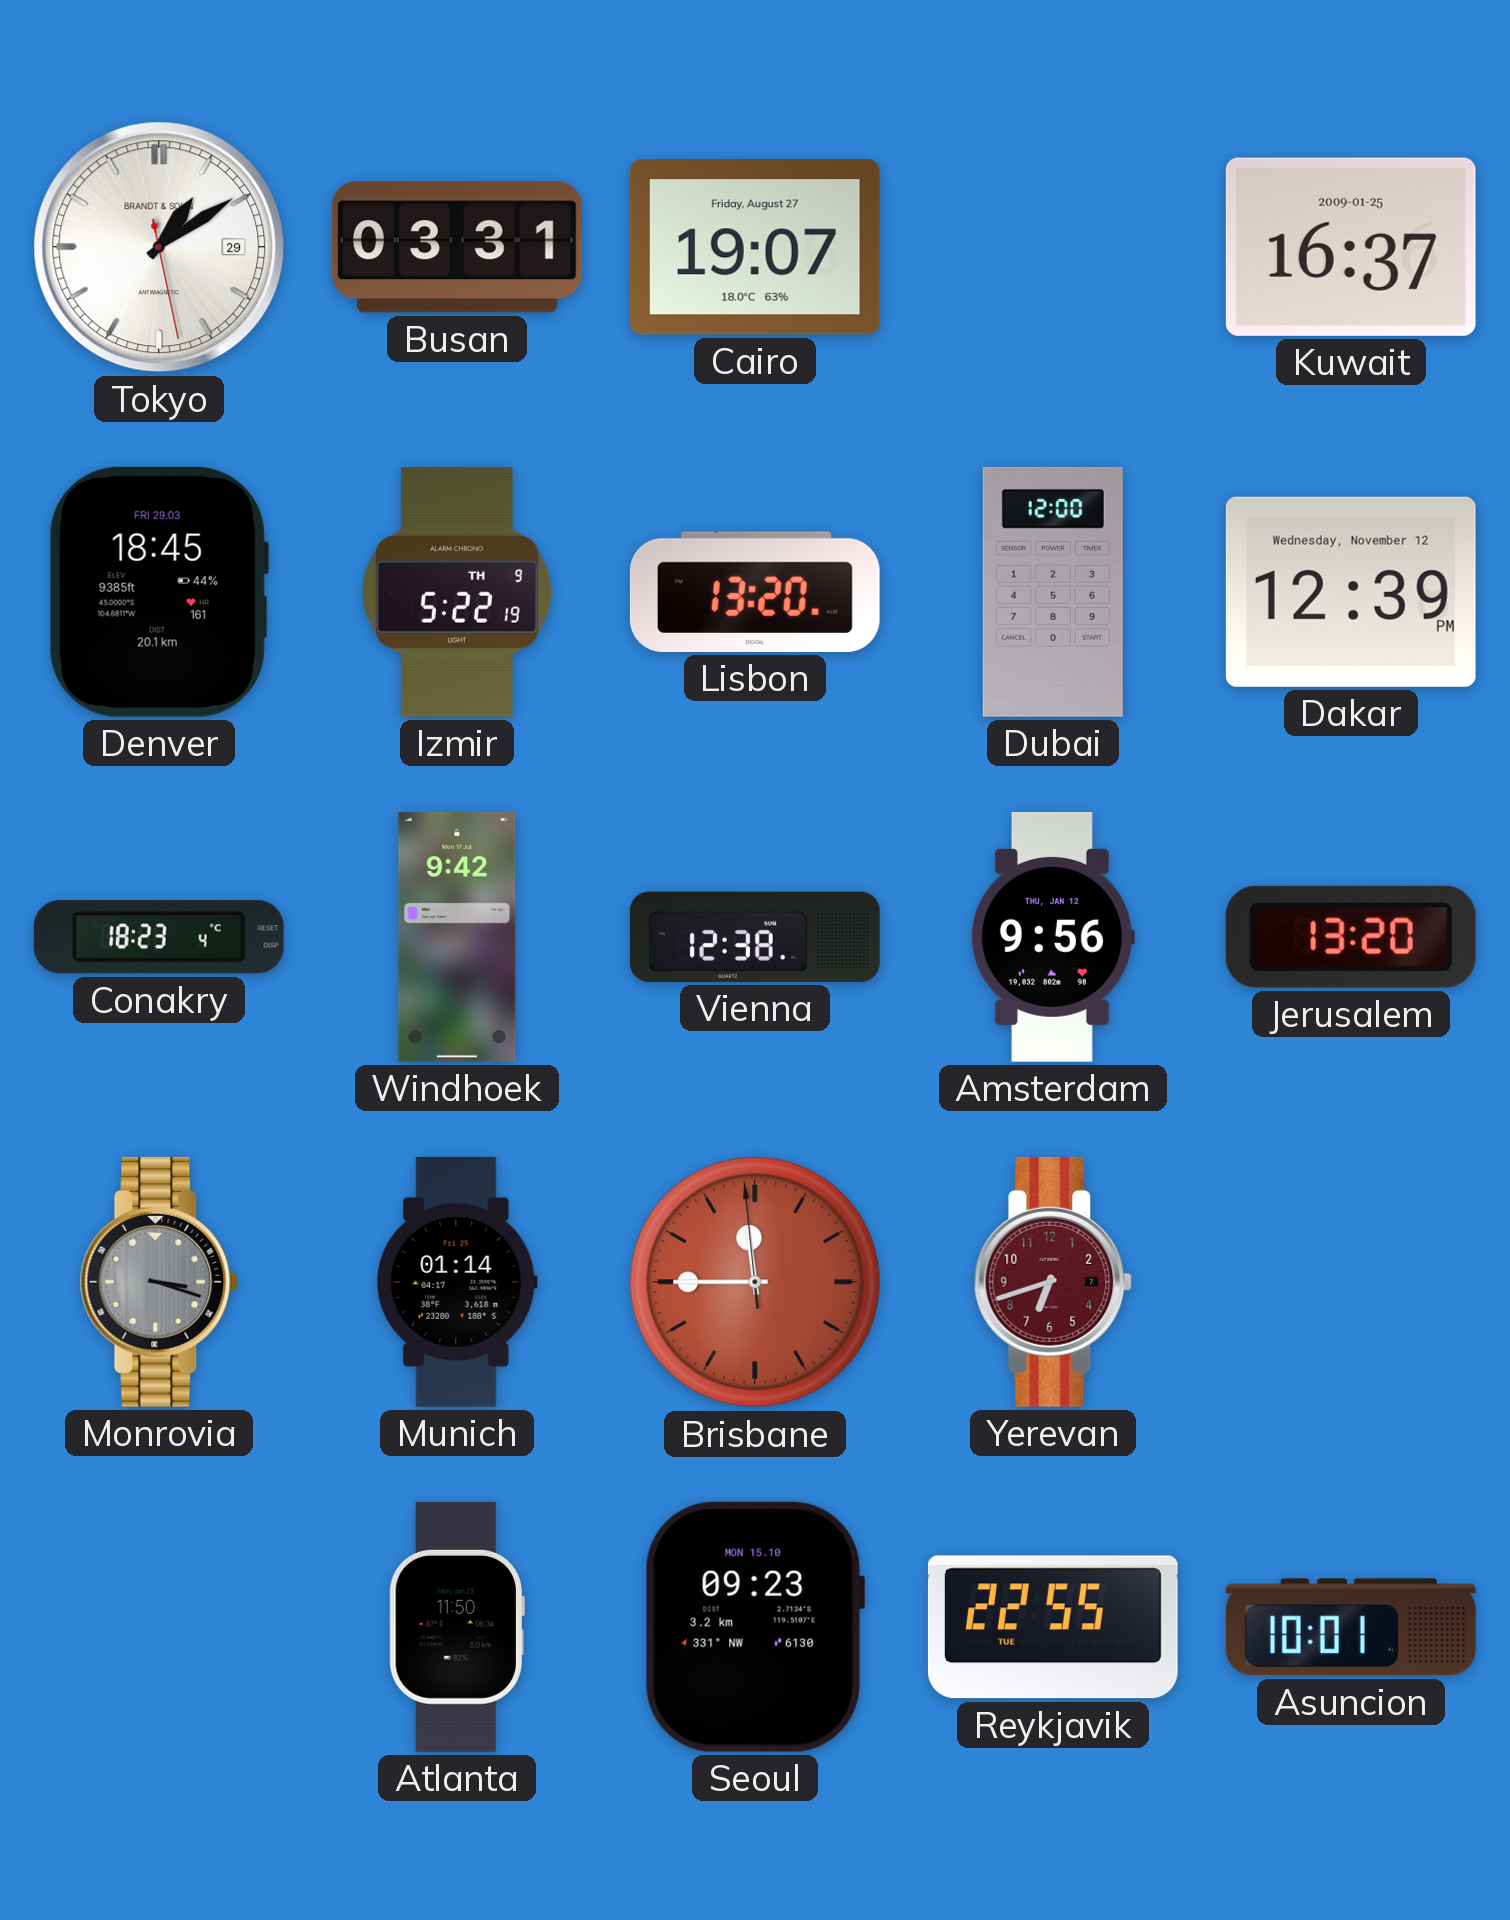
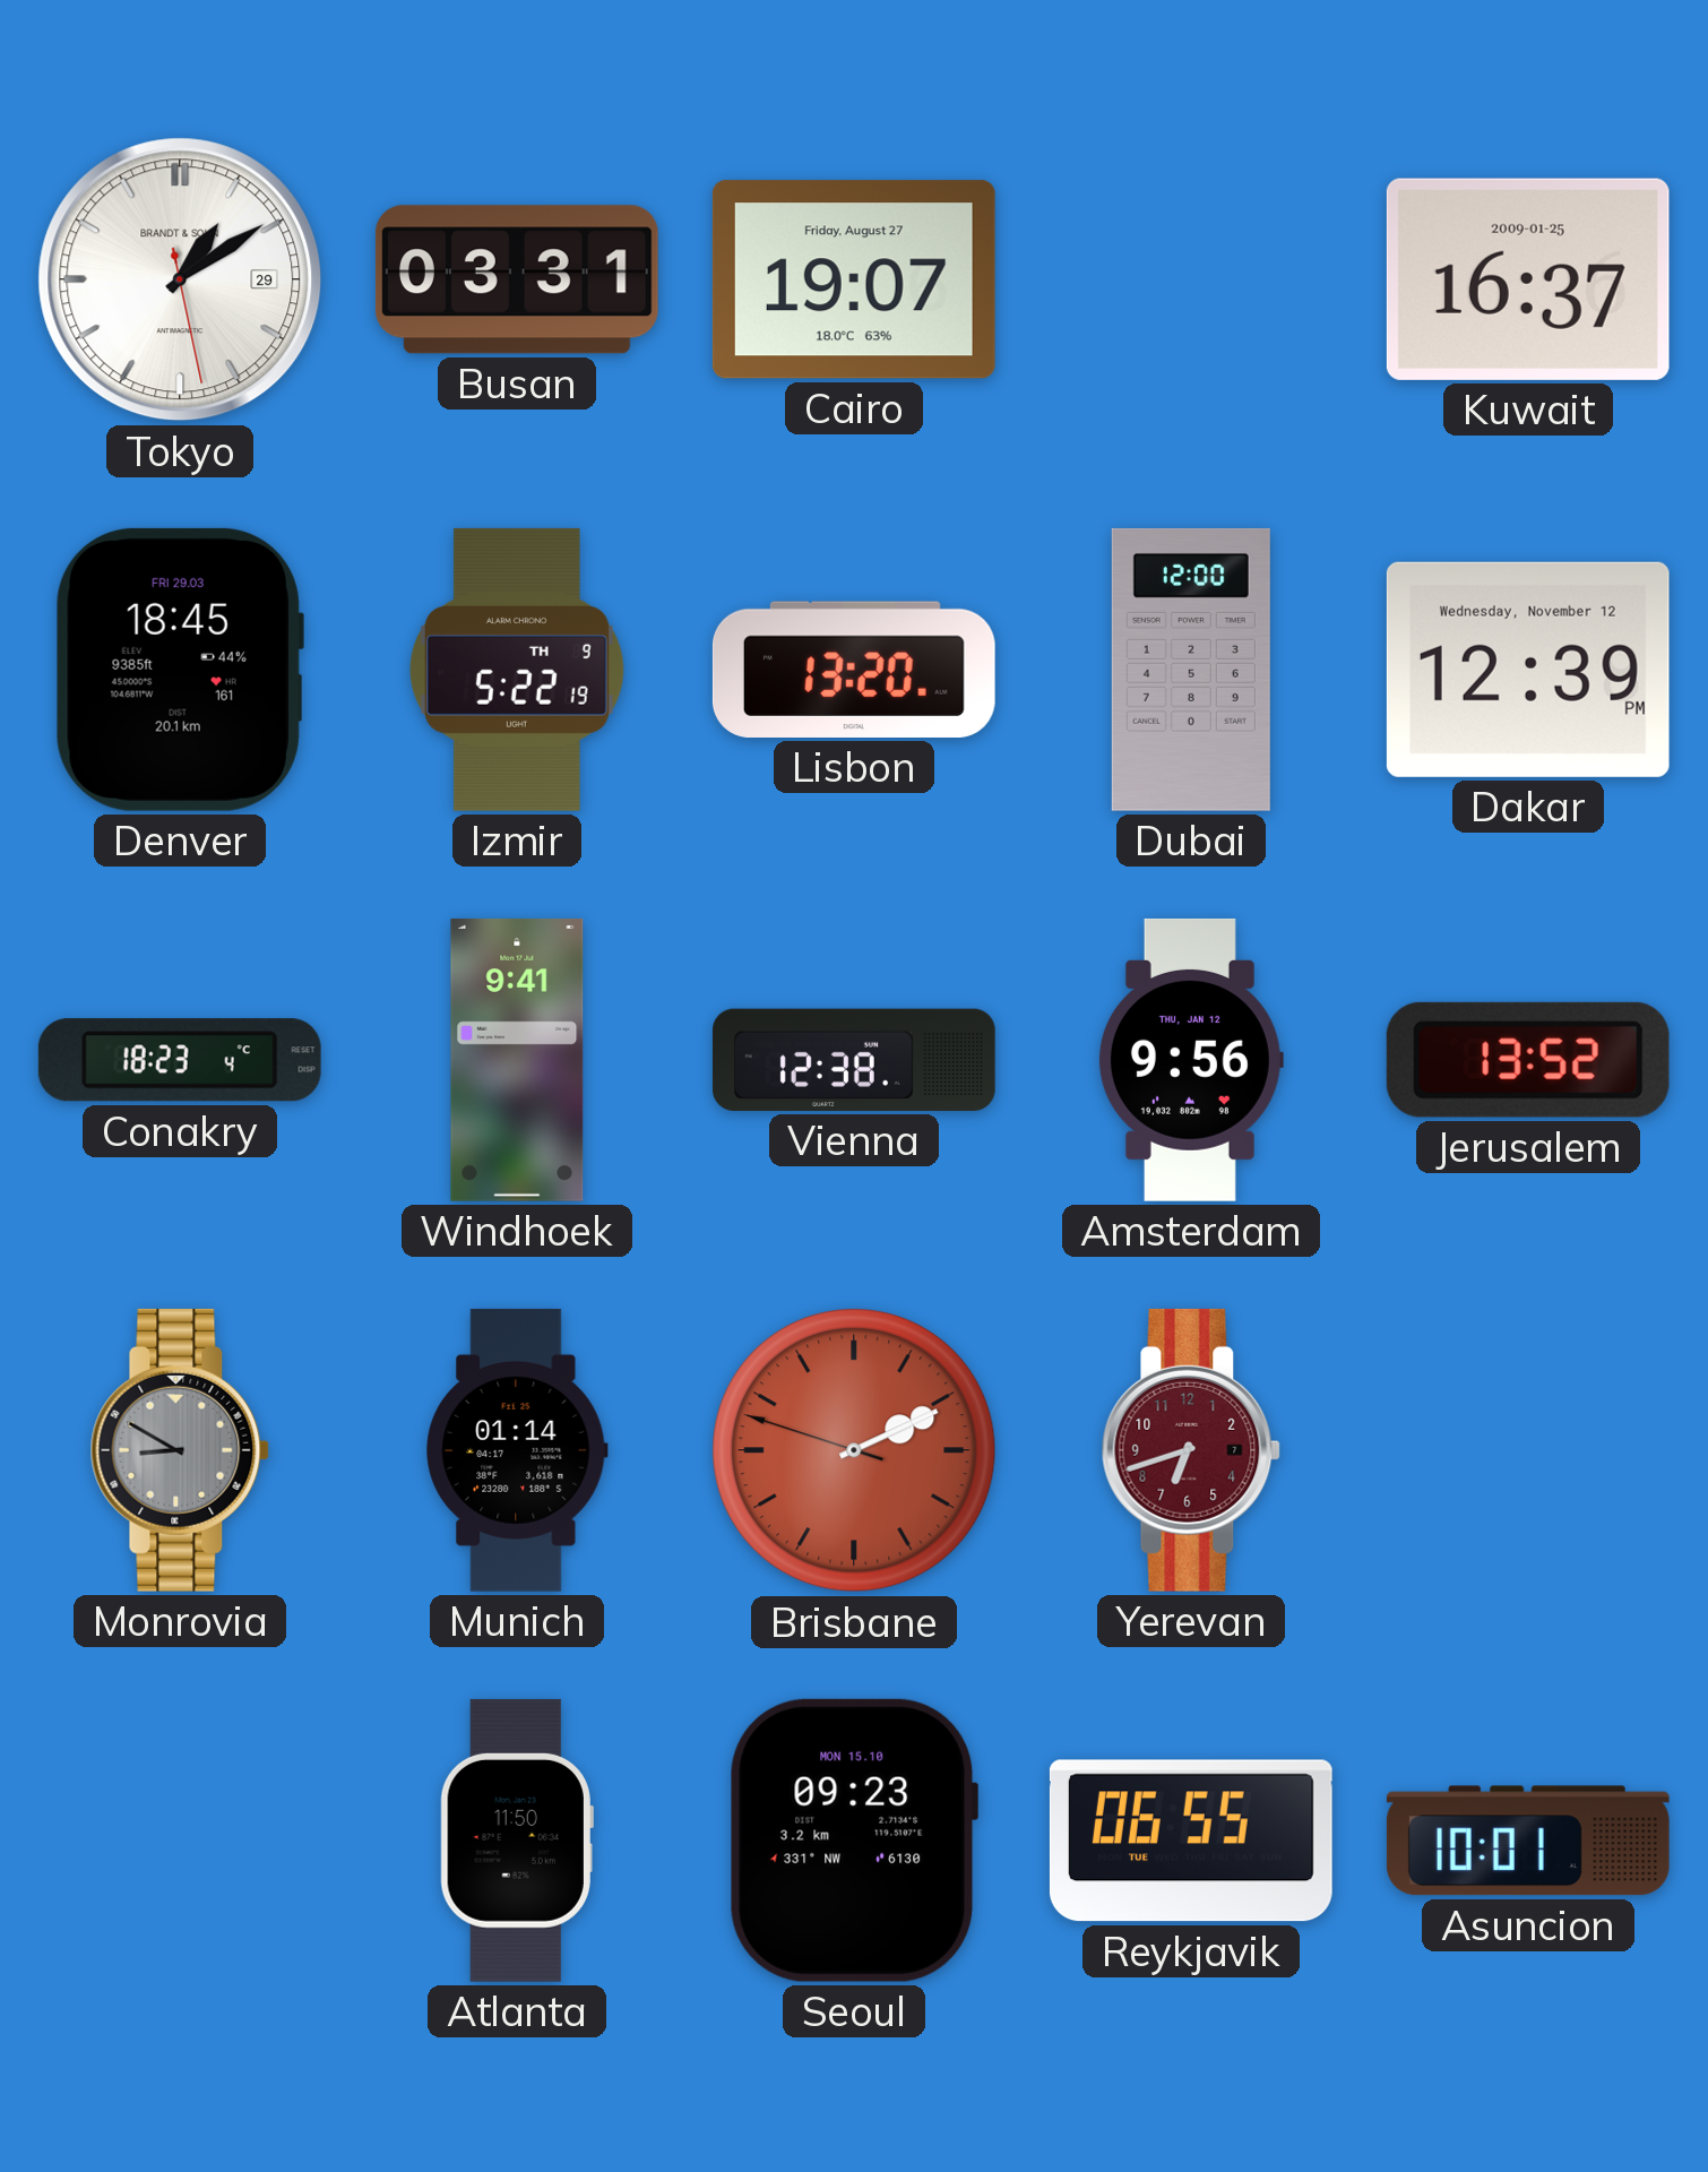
Windhoek: 9:42 -> 9:41
Jerusalem: 13:20 -> 13:52
Monrovia: 3:18 -> 8:50
Brisbane: 11:44 -> 2:10
Reykjavik: 22:55 -> 06:55
